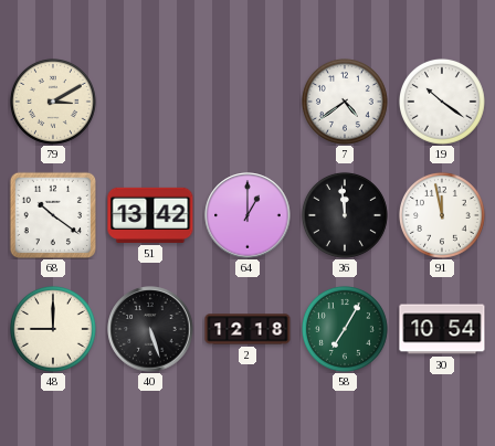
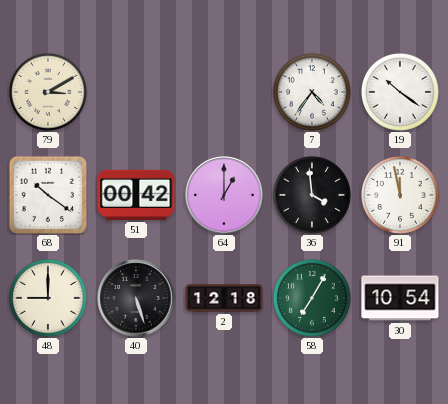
7: 4:39 -> 4:36
51: 13:42 -> 00:42
36: 11:59 -> 3:59
